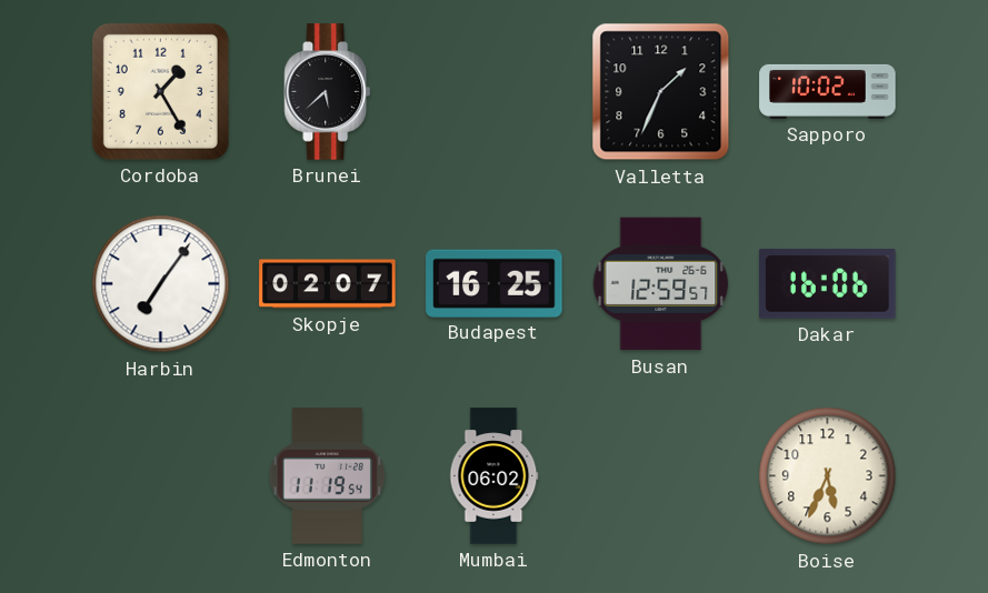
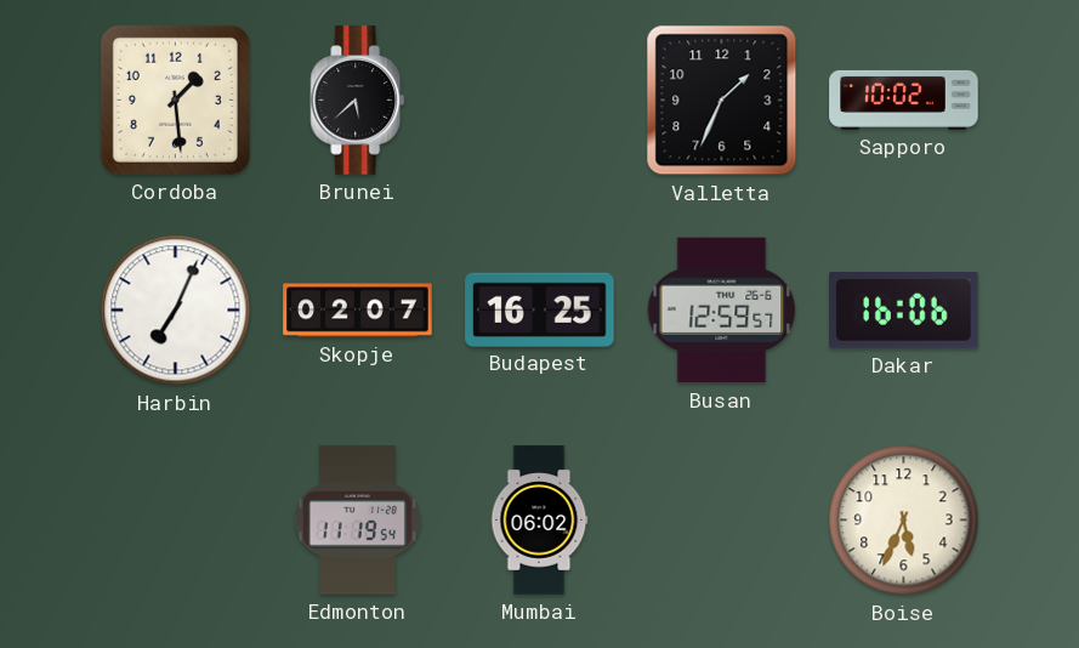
Cordoba: 1:25 -> 1:29
Harbin: 7:06 -> 7:04
